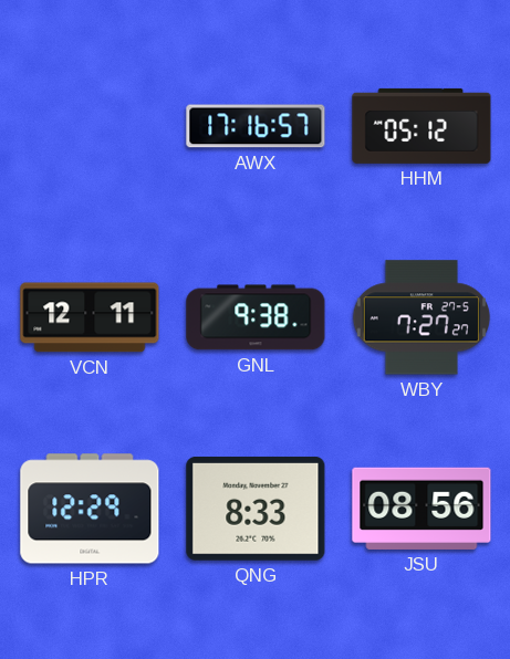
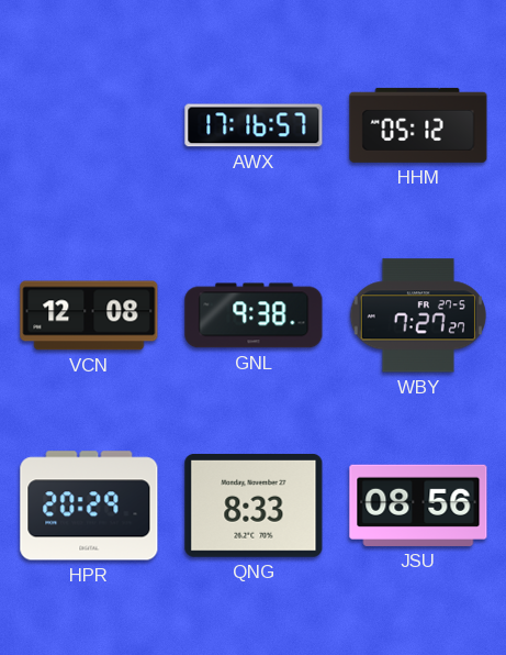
VCN: 12:11 -> 12:08
HPR: 12:29 -> 20:29
